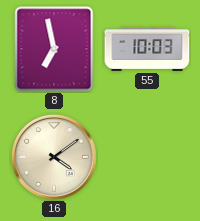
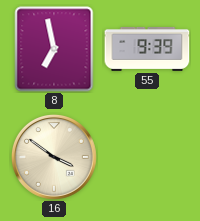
55: 10:03 -> 9:39
16: 4:09 -> 3:51
